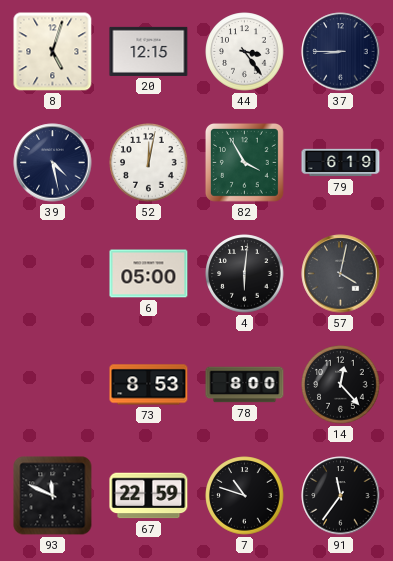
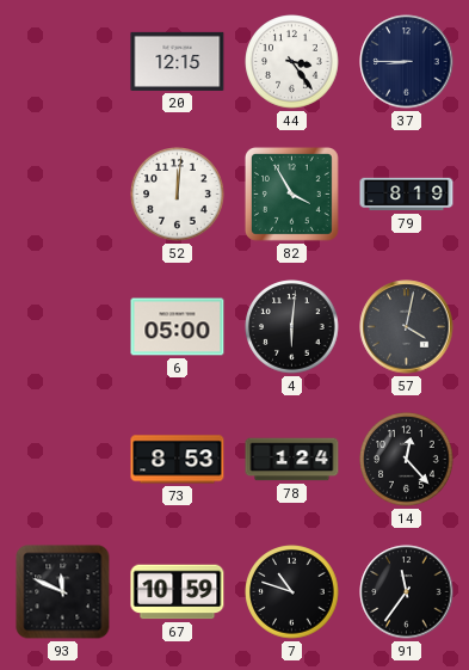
8: 5:03 -> none
39: 4:28 -> none
52: 12:02 -> 12:01
79: 6:19 -> 8:19
78: 8:00 -> 1:24
67: 22:59 -> 10:59
